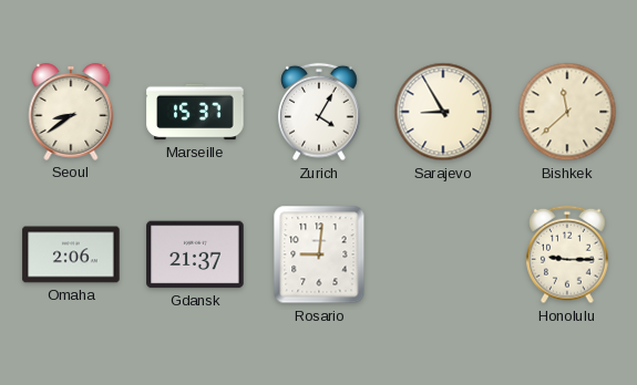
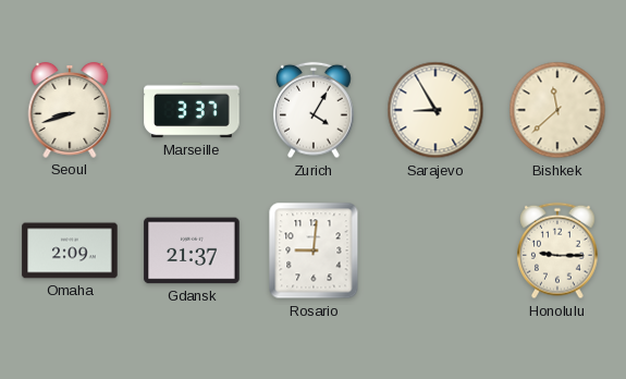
Seoul: 8:39 -> 8:42
Marseille: 15:37 -> 3:37
Omaha: 2:06 -> 2:09
